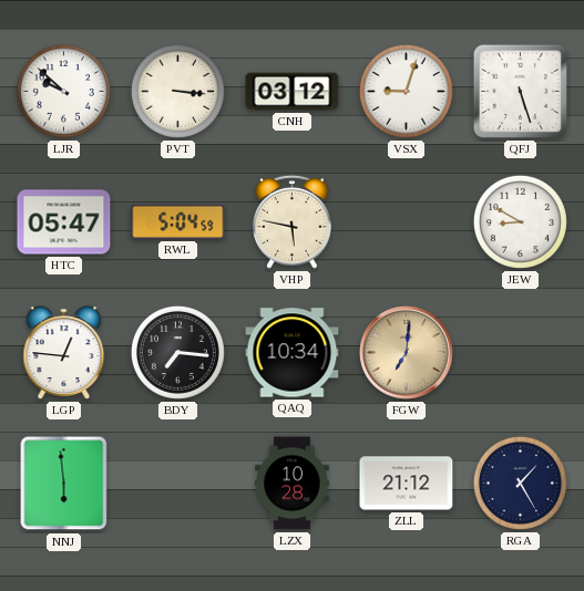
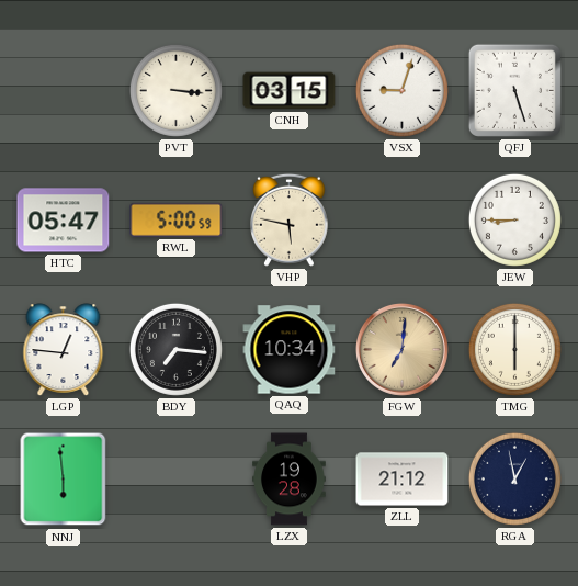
LJR: 9:52 -> none
CNH: 03:12 -> 03:15
RWL: 5:04 -> 5:00
JEW: 8:50 -> 8:45
TMG: none -> 6:00
LZX: 10:28 -> 19:28
RGA: 1:25 -> 12:58
